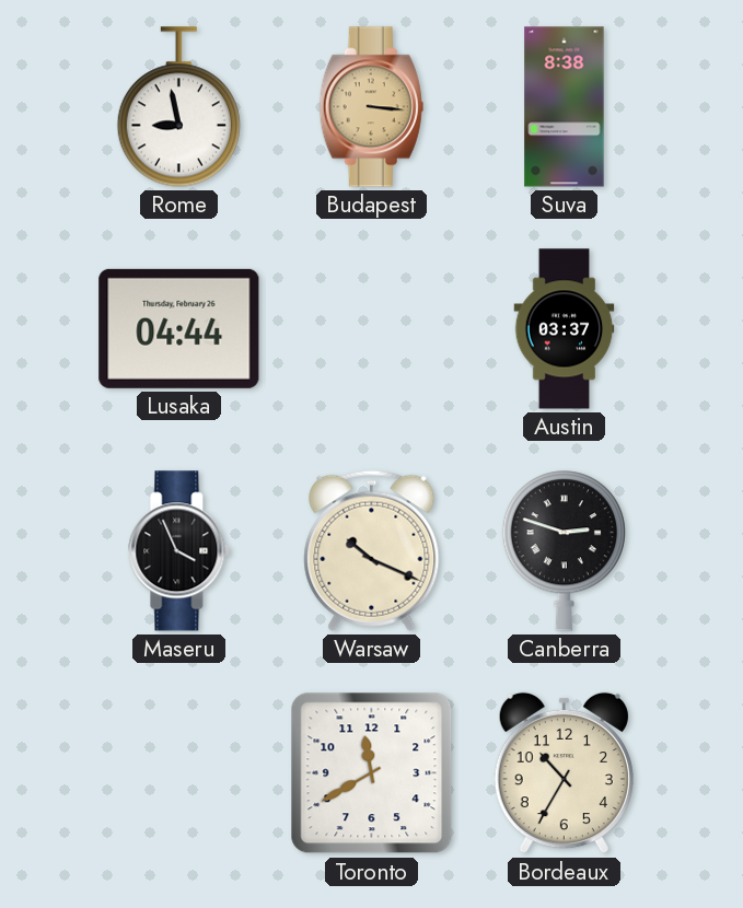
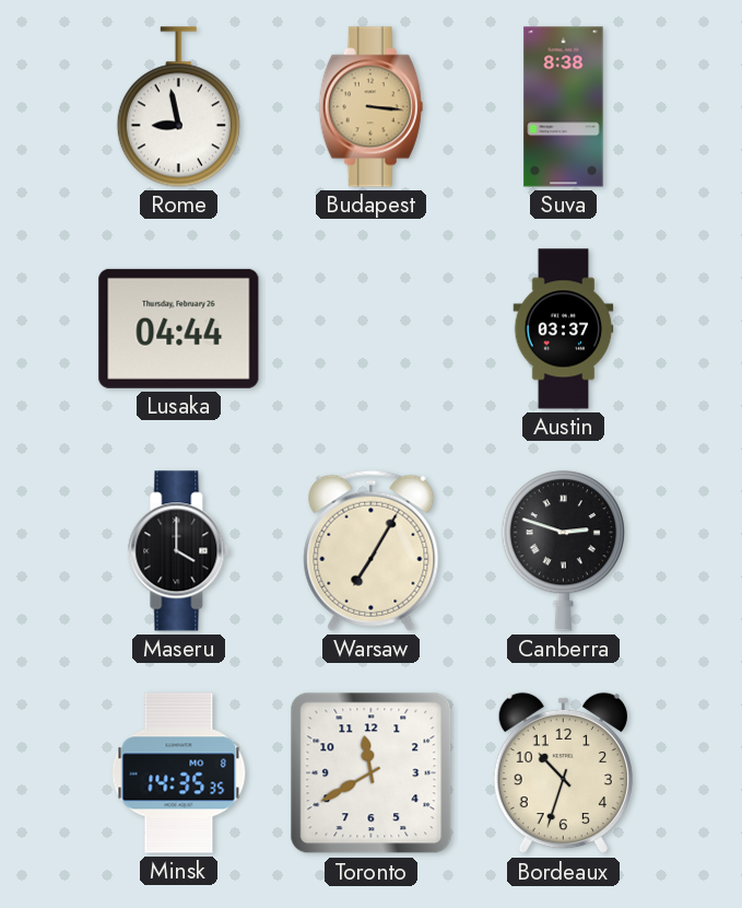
Maseru: 3:56 -> 4:00
Warsaw: 10:19 -> 7:05
Minsk: none -> 14:35
Bordeaux: 10:35 -> 10:33
